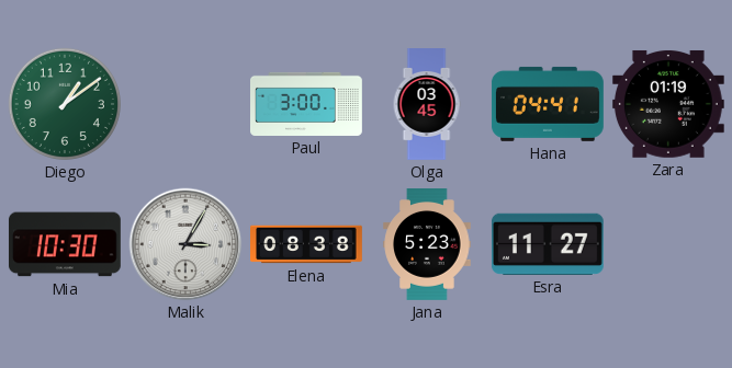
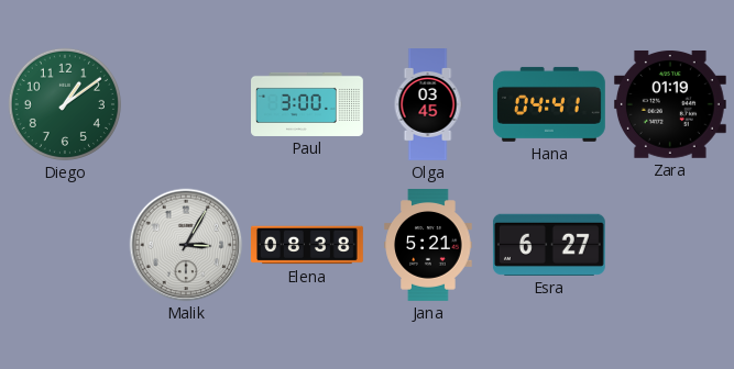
Mia: 10:30 -> none
Jana: 5:23 -> 5:21
Esra: 11:27 -> 6:27
